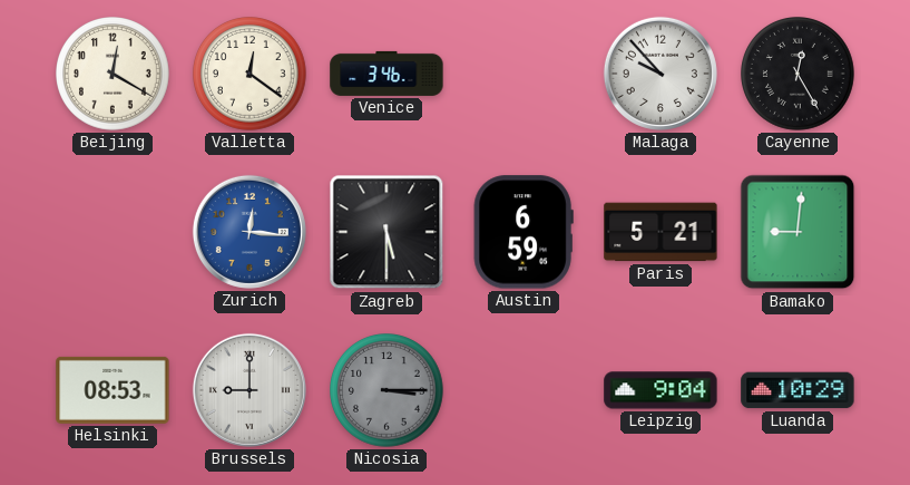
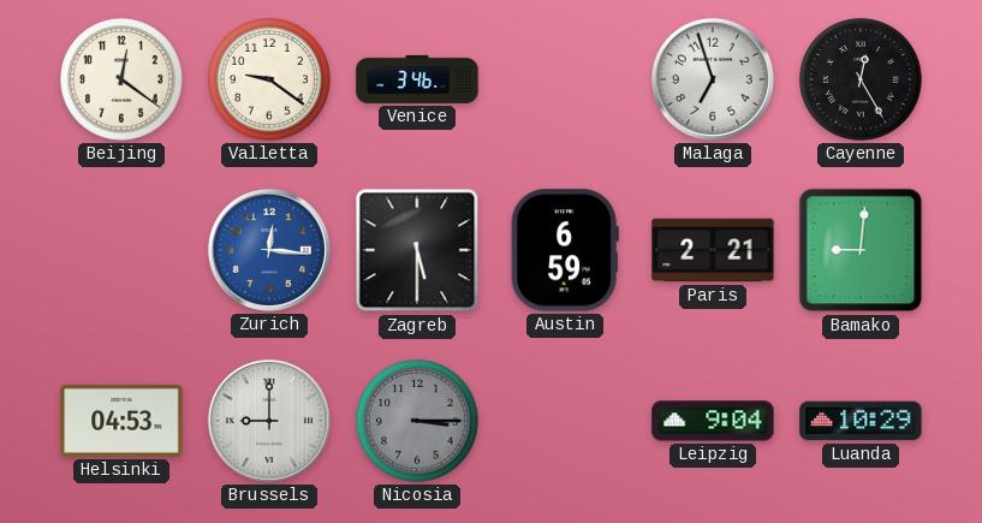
Beijing: 12:20 -> 12:21
Valletta: 12:21 -> 9:21
Malaga: 9:53 -> 6:57
Paris: 5:21 -> 2:21
Helsinki: 08:53 -> 04:53
